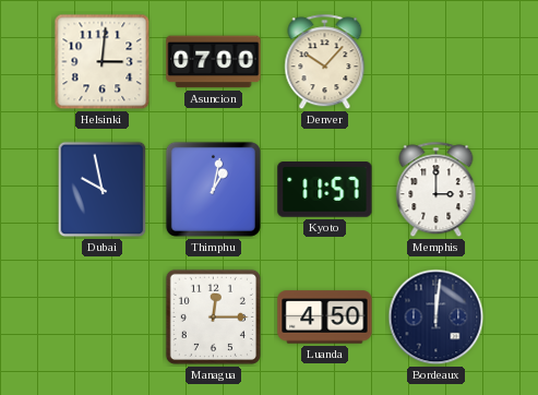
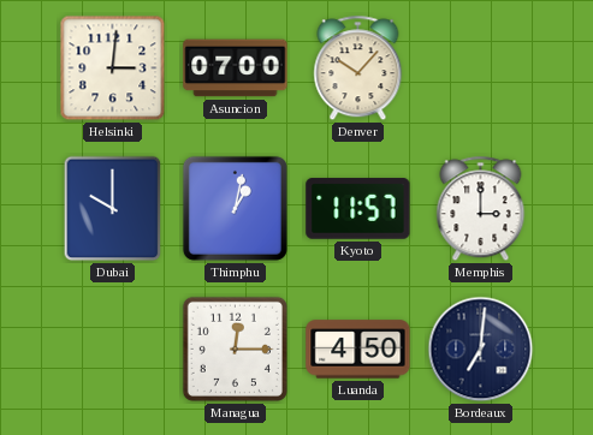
Dubai: 9:58 -> 10:00
Bordeaux: 12:01 -> 7:01
